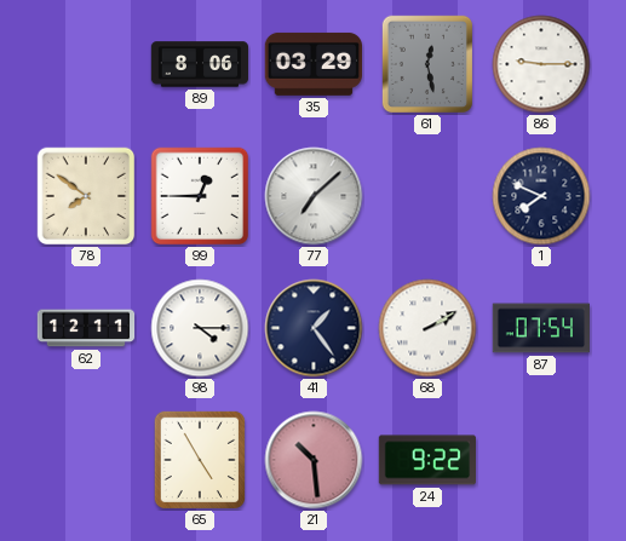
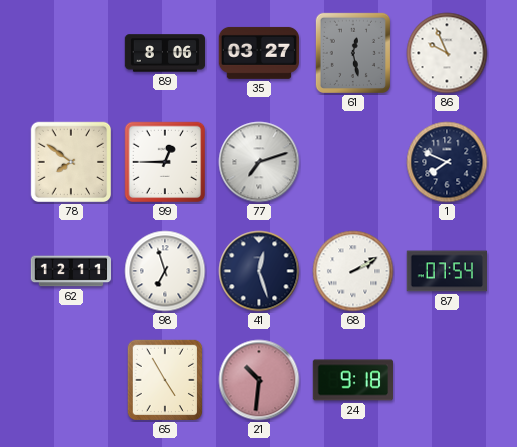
35: 03:29 -> 03:27
86: 9:15 -> 9:56
77: 7:08 -> 7:12
98: 4:15 -> 6:57
41: 1:24 -> 12:27
21: 10:29 -> 10:31
24: 9:22 -> 9:18
